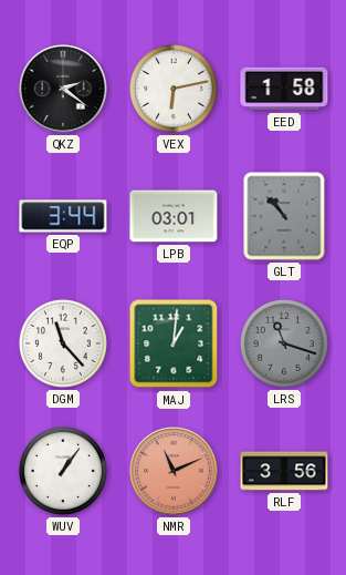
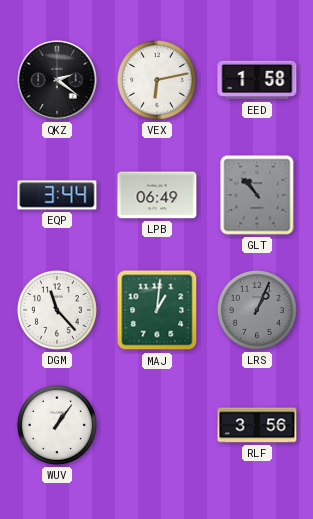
LPB: 03:01 -> 06:49
LRS: 11:18 -> 1:04
NMR: 11:11 -> none
